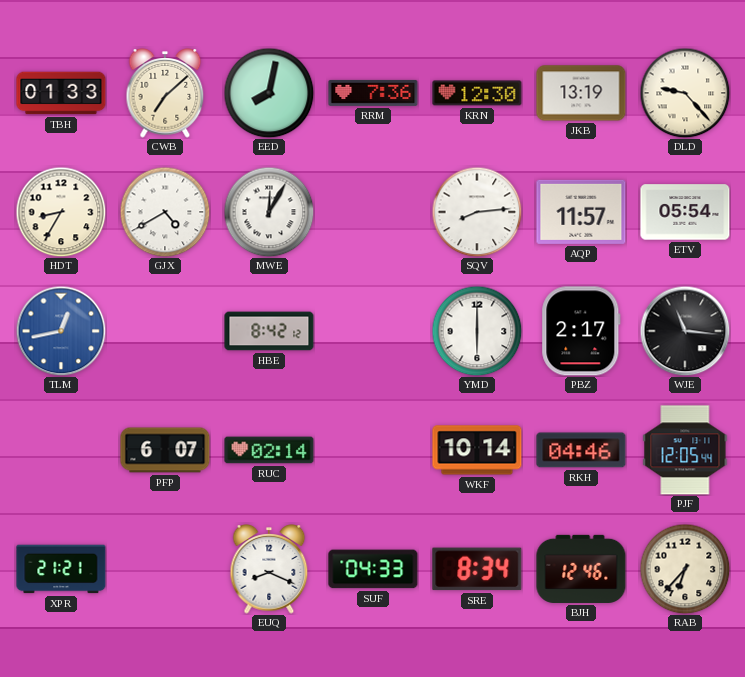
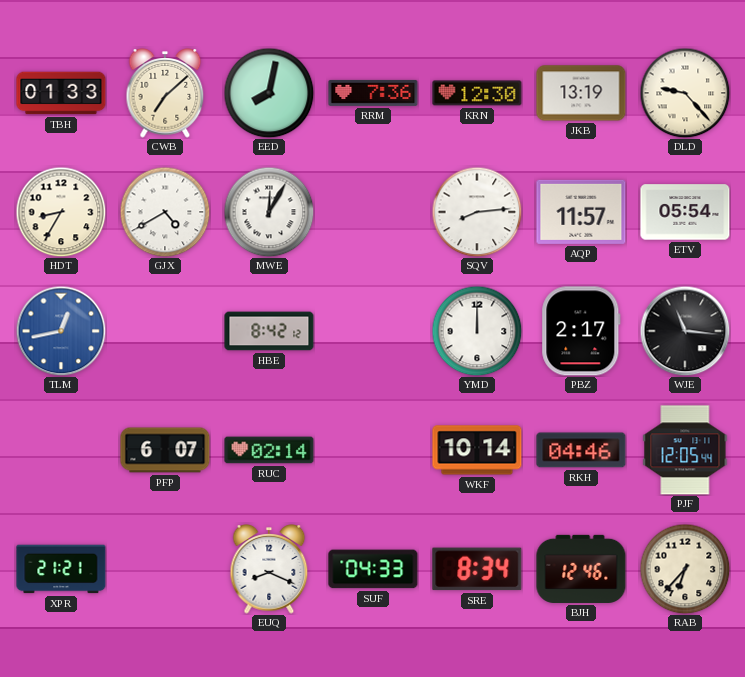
YMD: 6:00 -> 12:00
